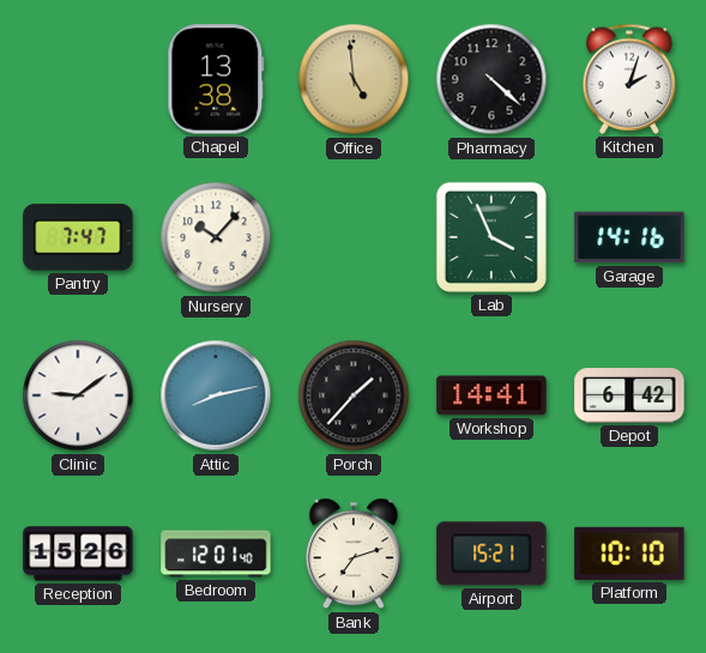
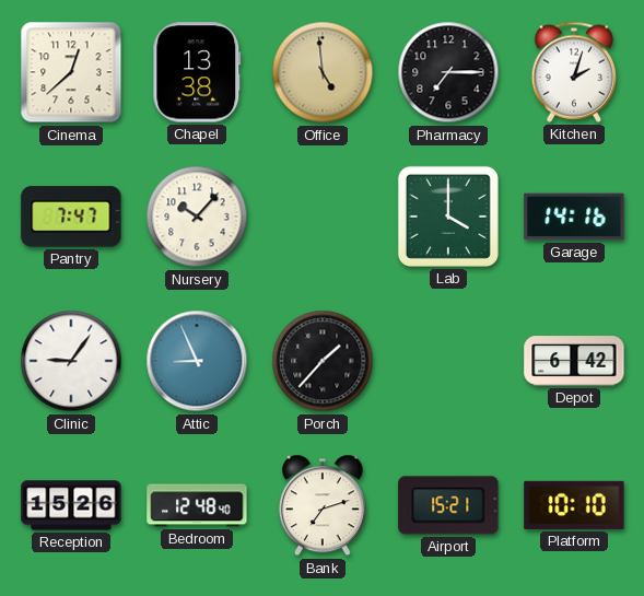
Cinema: none -> 12:38
Pharmacy: 4:22 -> 7:15
Lab: 3:56 -> 4:00
Clinic: 9:09 -> 9:06
Attic: 8:13 -> 8:56
Workshop: 14:41 -> none
Bedroom: 12:01 -> 12:48
